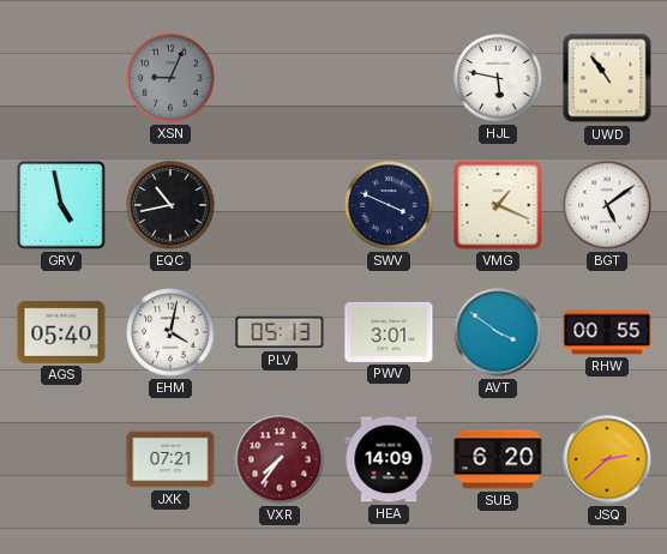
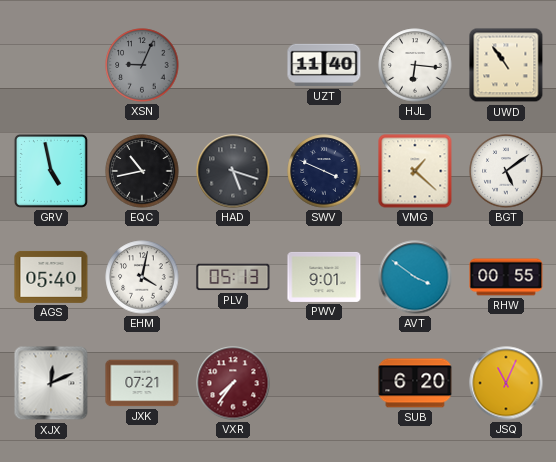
UZT: none -> 11:40
HJL: 5:47 -> 6:16
HAD: none -> 5:18
VMG: 1:19 -> 1:22
PWV: 3:01 -> 9:01
XJX: none -> 12:11
HEA: 14:09 -> none
JSQ: 2:38 -> 11:04
